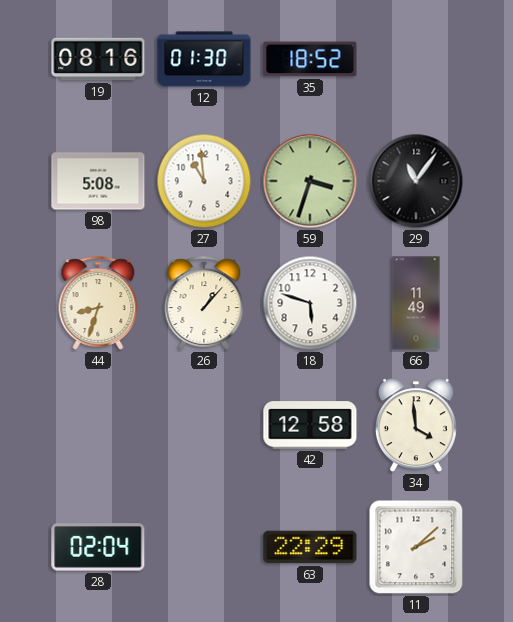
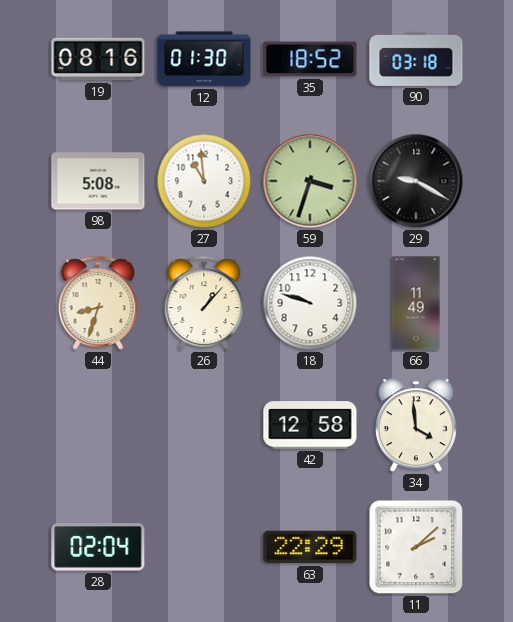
90: none -> 03:18
29: 11:06 -> 9:20
18: 5:48 -> 9:48
